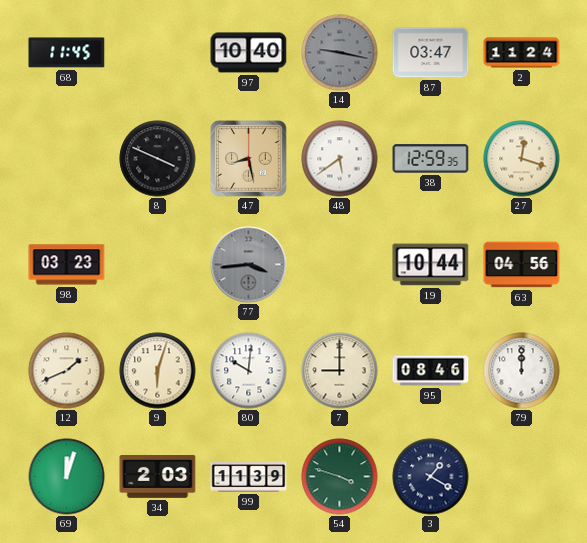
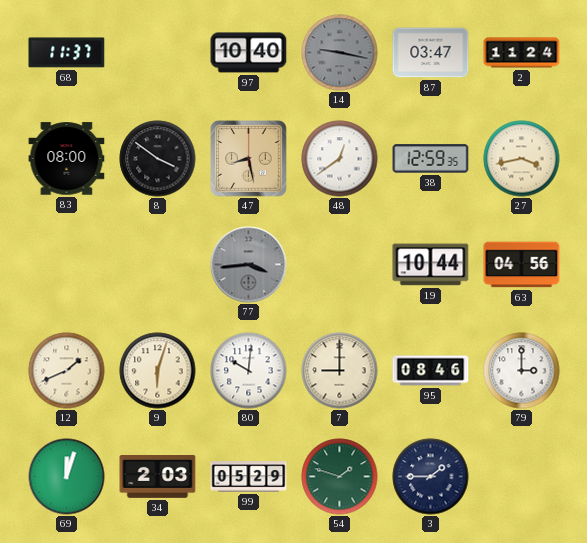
68: 11:45 -> 11:37
83: none -> 08:00
8: 3:49 -> 3:51
48: 5:39 -> 12:39
27: 12:18 -> 3:43
98: 03:23 -> none
79: 12:00 -> 3:00
99: 11:39 -> 05:29
54: 3:48 -> 1:48
3: 1:20 -> 1:45
